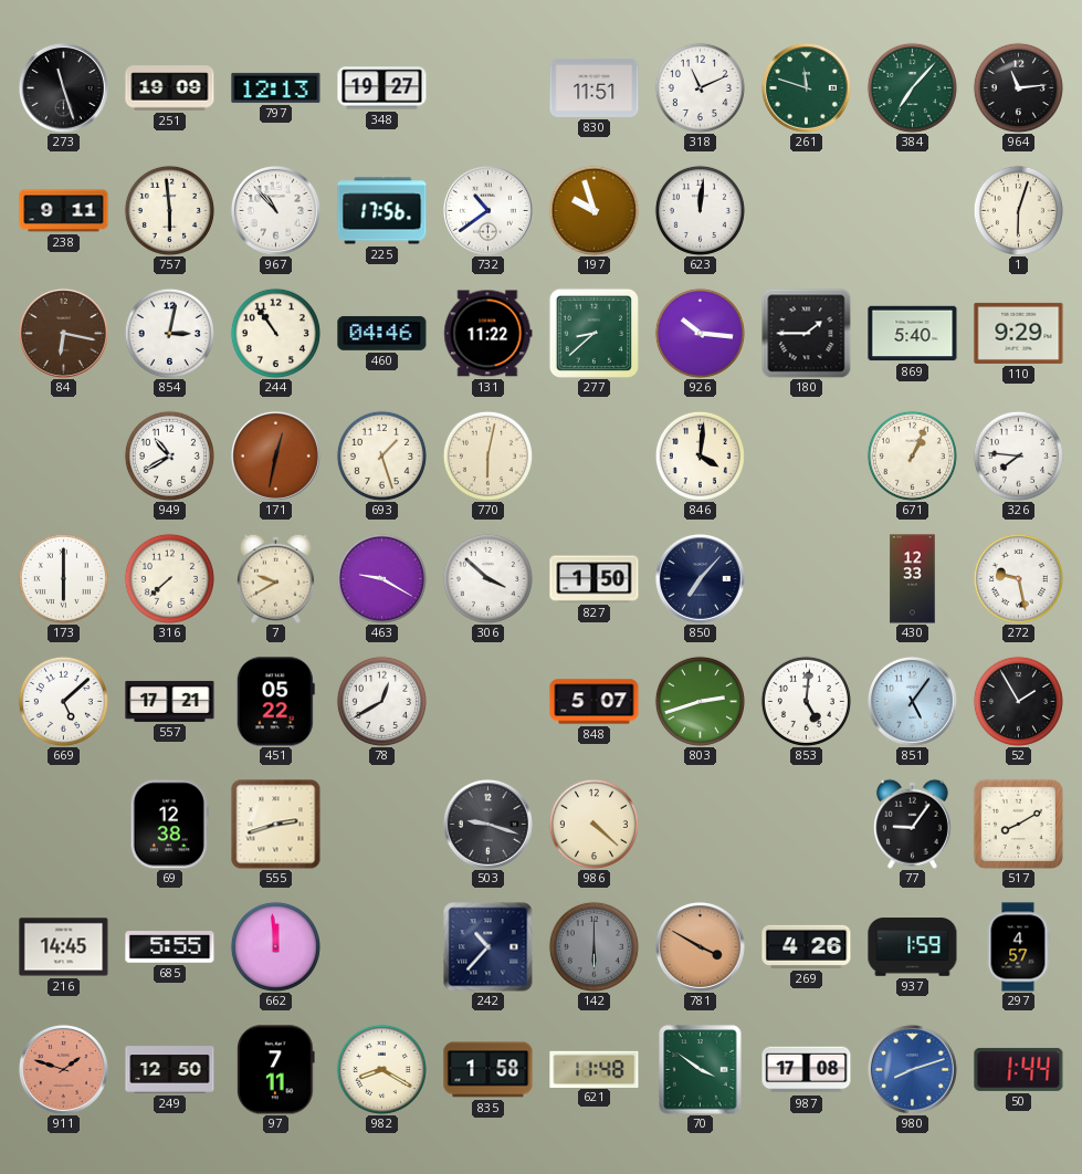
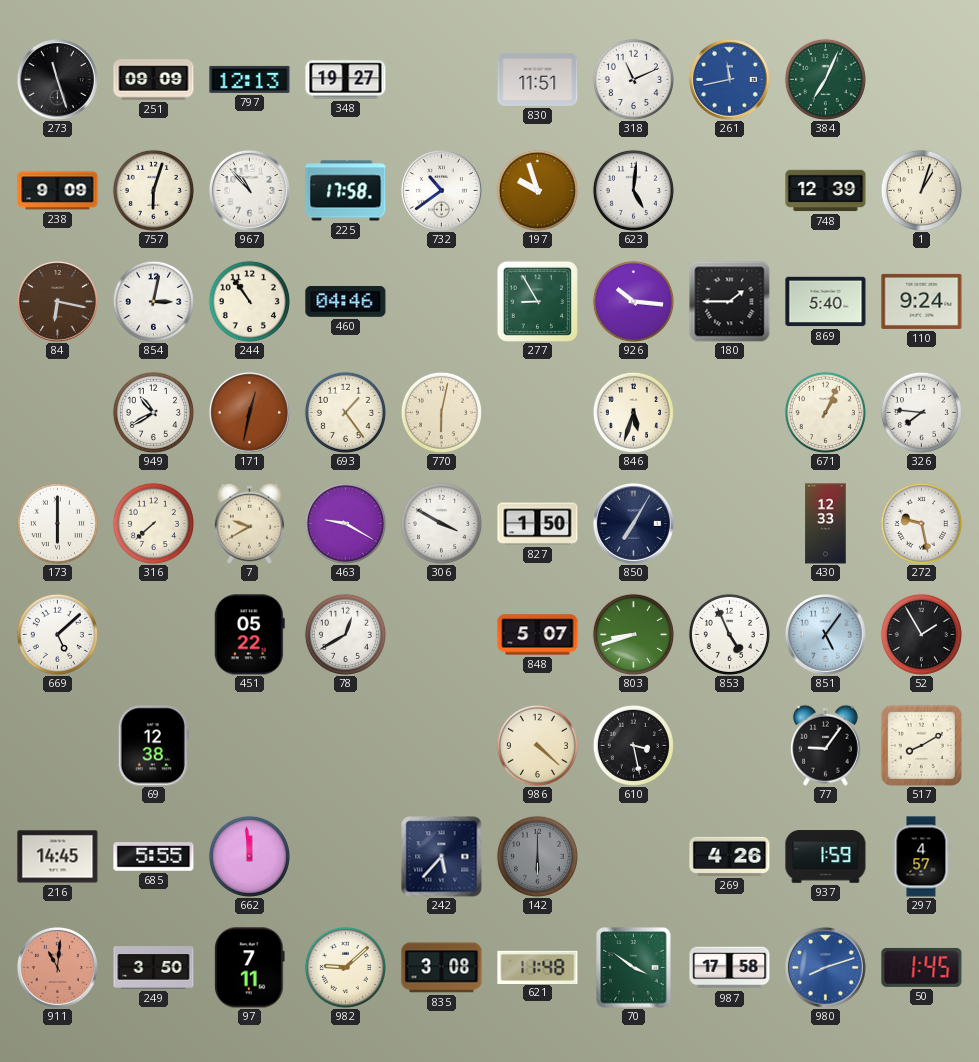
251: 19:09 -> 09:09
261: 11:48 -> 11:43
261 dial: green -> blue
384: 7:07 -> 7:04
964: 11:14 -> none
238: 9:11 -> 9:09
757: 5:59 -> 6:03
225: 17:56 -> 17:58
623: 12:01 -> 5:01
748: none -> 12:39
1: 6:03 -> 1:03
131: 11:22 -> none
277: 8:38 -> 8:55
110: 9:29 -> 9:24
693: 1:27 -> 1:24
846: 4:01 -> 5:33
306: 3:52 -> 3:50
850: 7:07 -> 7:05
557: 17:21 -> none
803: 2:42 -> 8:42
853: 5:01 -> 4:56
555: 2:42 -> none
503: 9:18 -> none
610: none -> 3:28
242: 10:37 -> 5:37
781: 3:50 -> none
911: 1:48 -> 11:01
249: 12:50 -> 3:50
982: 8:20 -> 9:08
835: 1:58 -> 3:08
987: 17:08 -> 17:58
50: 1:44 -> 1:45
